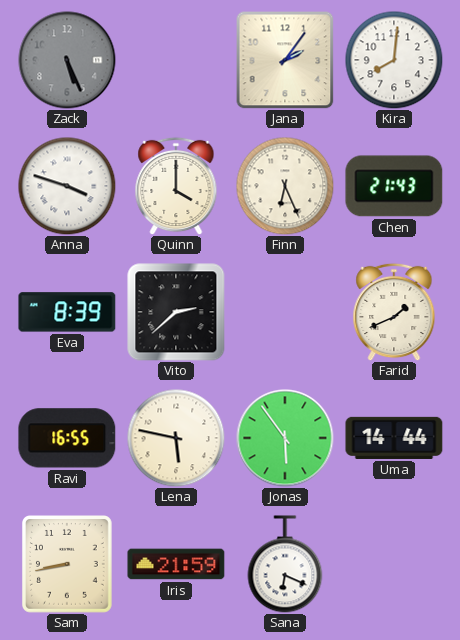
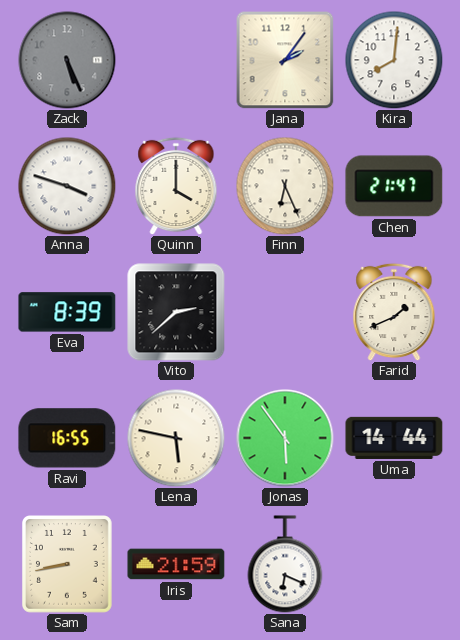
Chen: 21:43 -> 21:47
